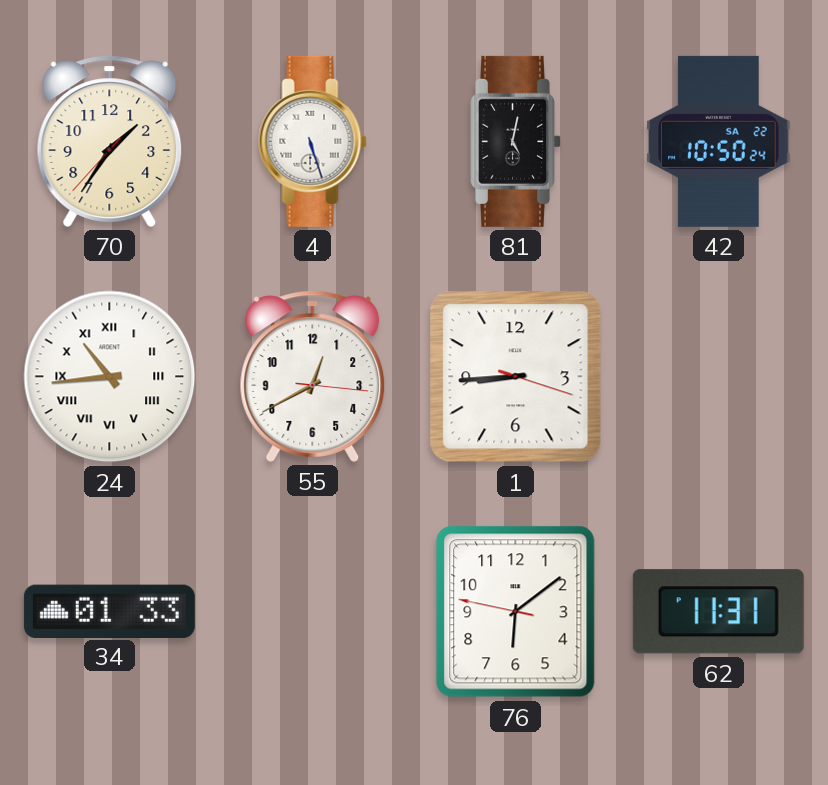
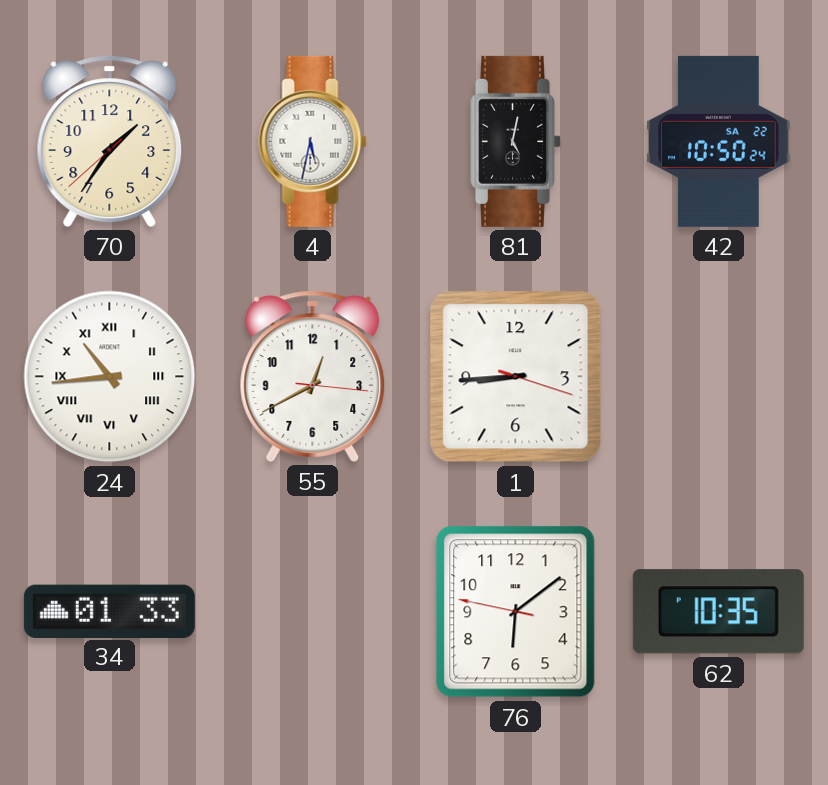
70: 1:35:37 -> 1:35:38
4: 5:27 -> 5:32
62: 11:31 -> 10:35
